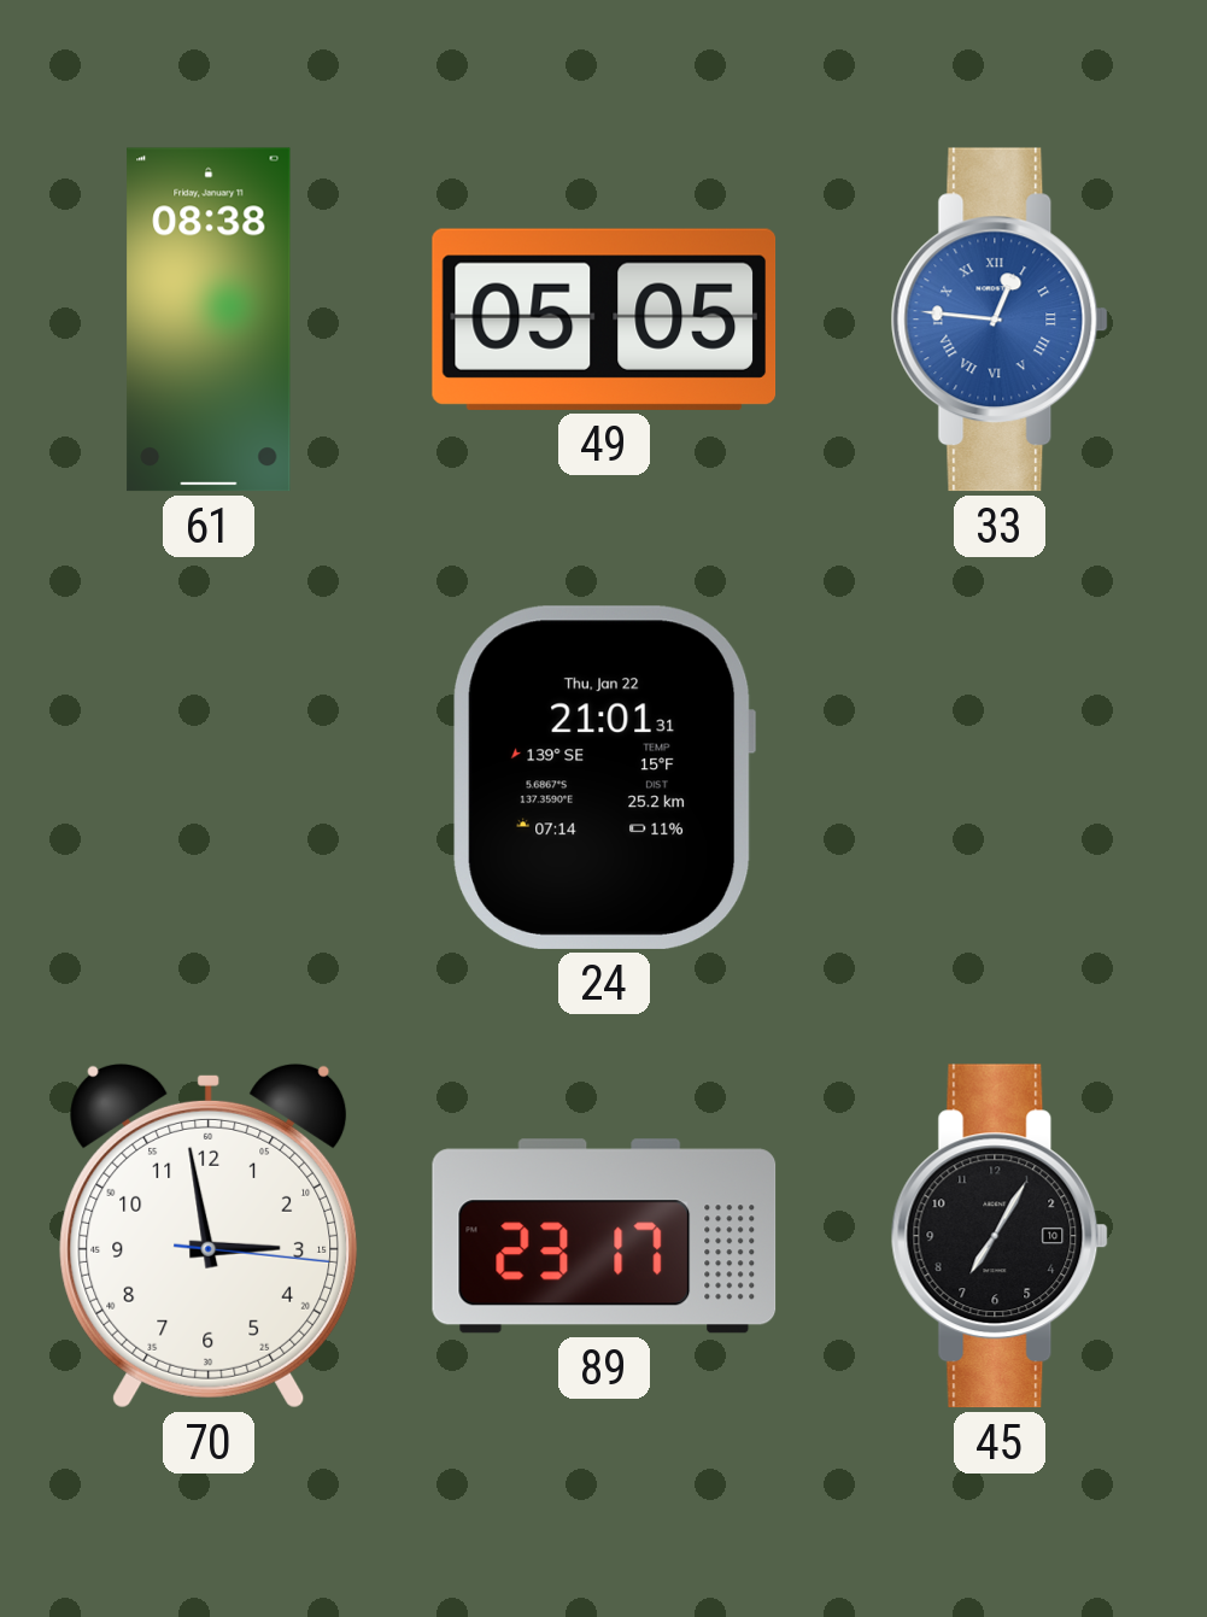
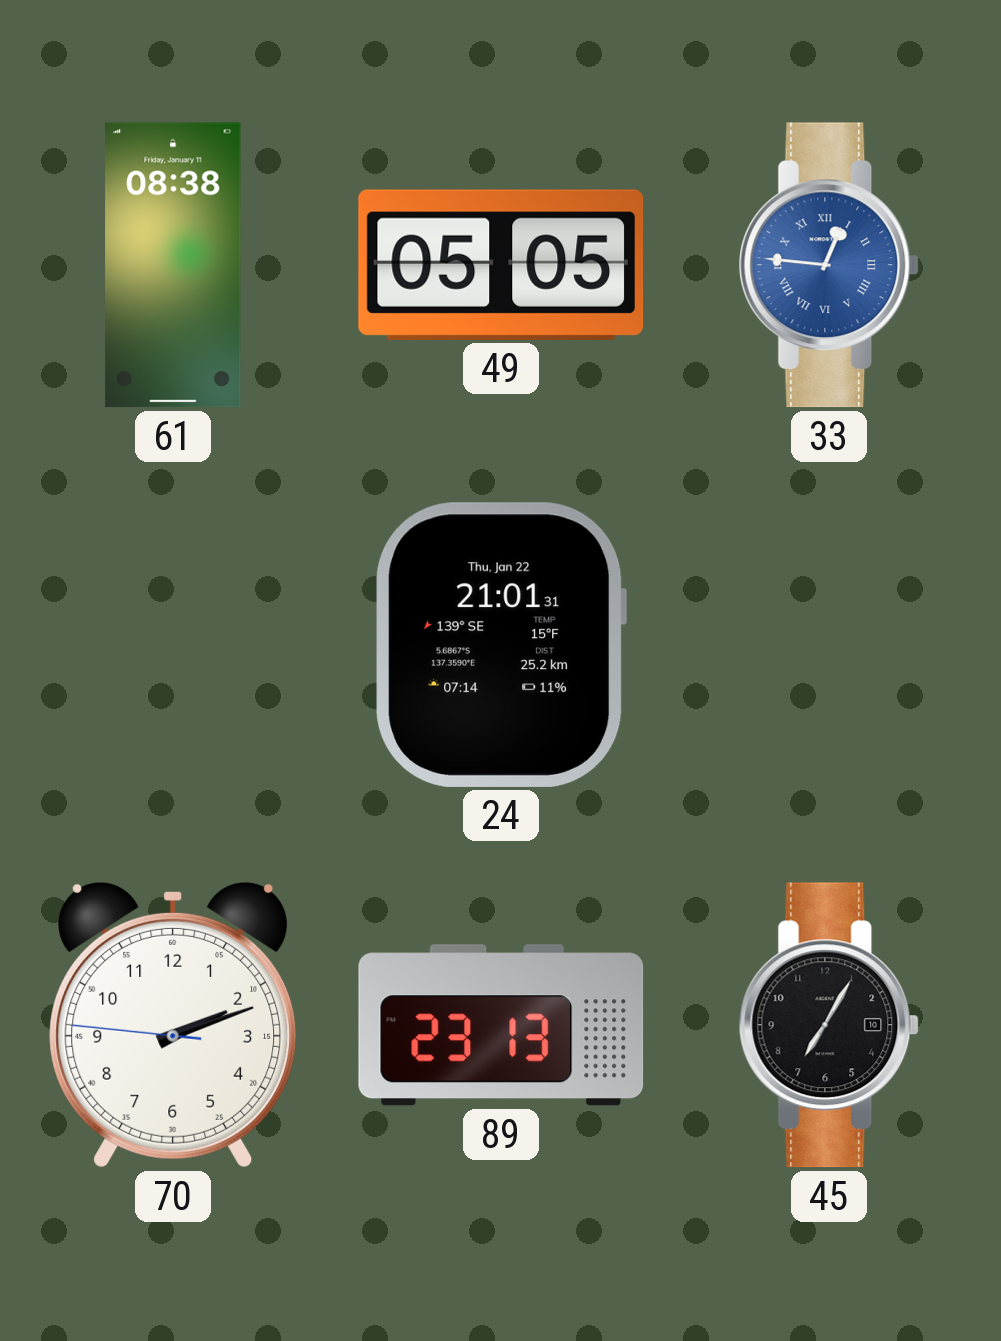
70: 2:58 -> 2:11
89: 23:17 -> 23:13
